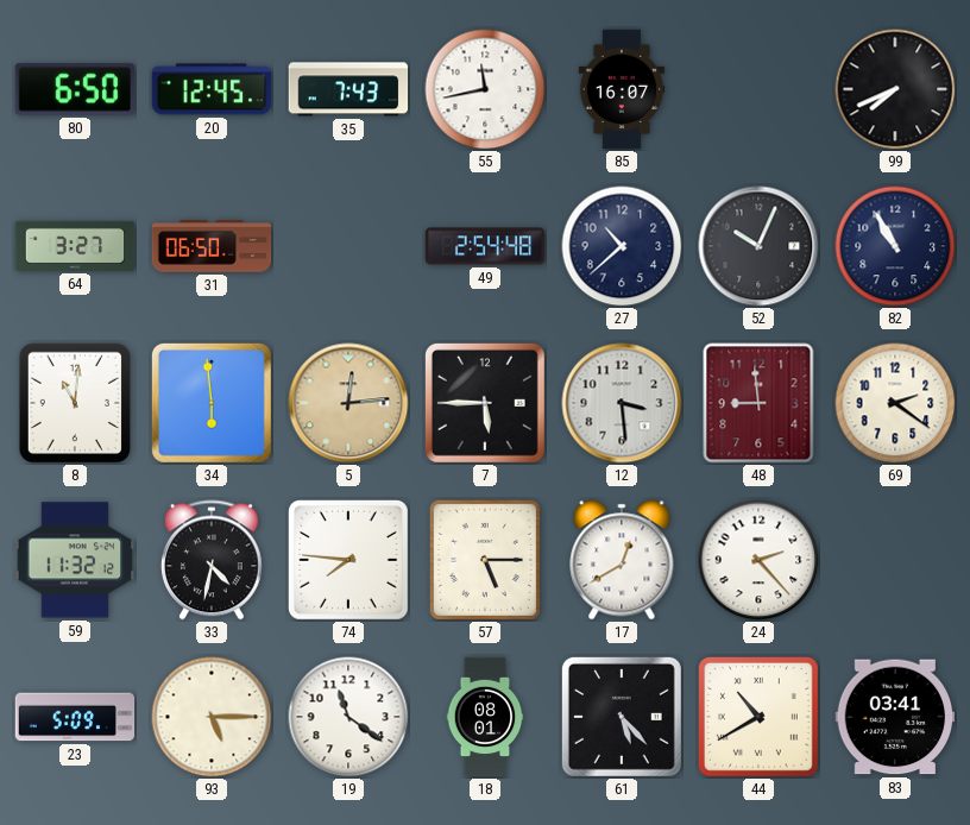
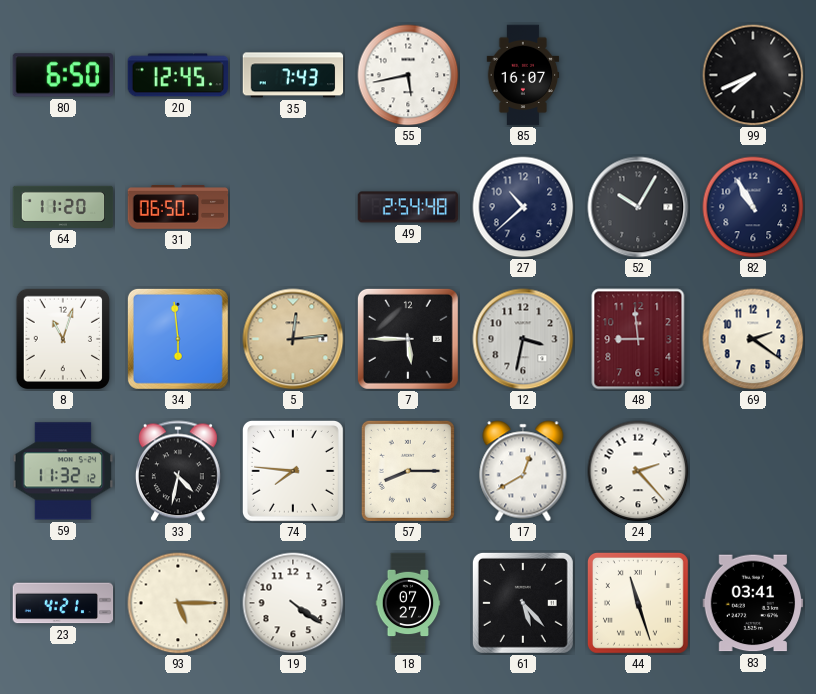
55: 11:43 -> 5:43
64: 3:27 -> 11:20
52: 10:04 -> 10:05
8: 11:01 -> 11:03
12: 3:29 -> 3:32
57: 5:15 -> 8:15
23: 5:09 -> 4:21
19: 11:21 -> 4:21
18: 08:01 -> 07:27
44: 10:40 -> 11:27
